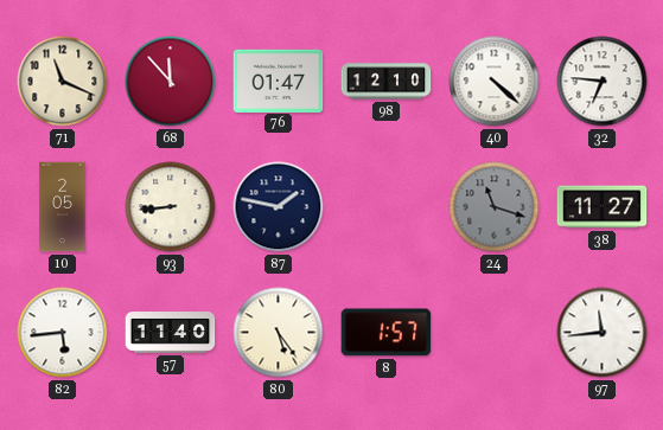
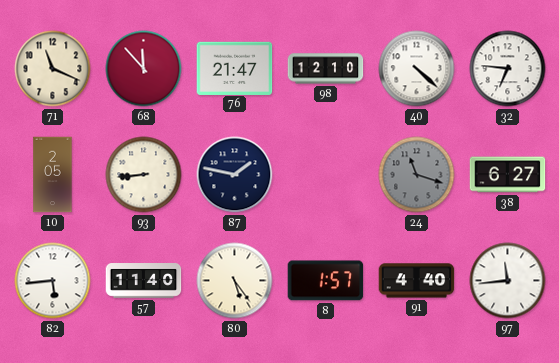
76: 01:47 -> 21:47
38: 11:27 -> 6:27
91: none -> 4:40
